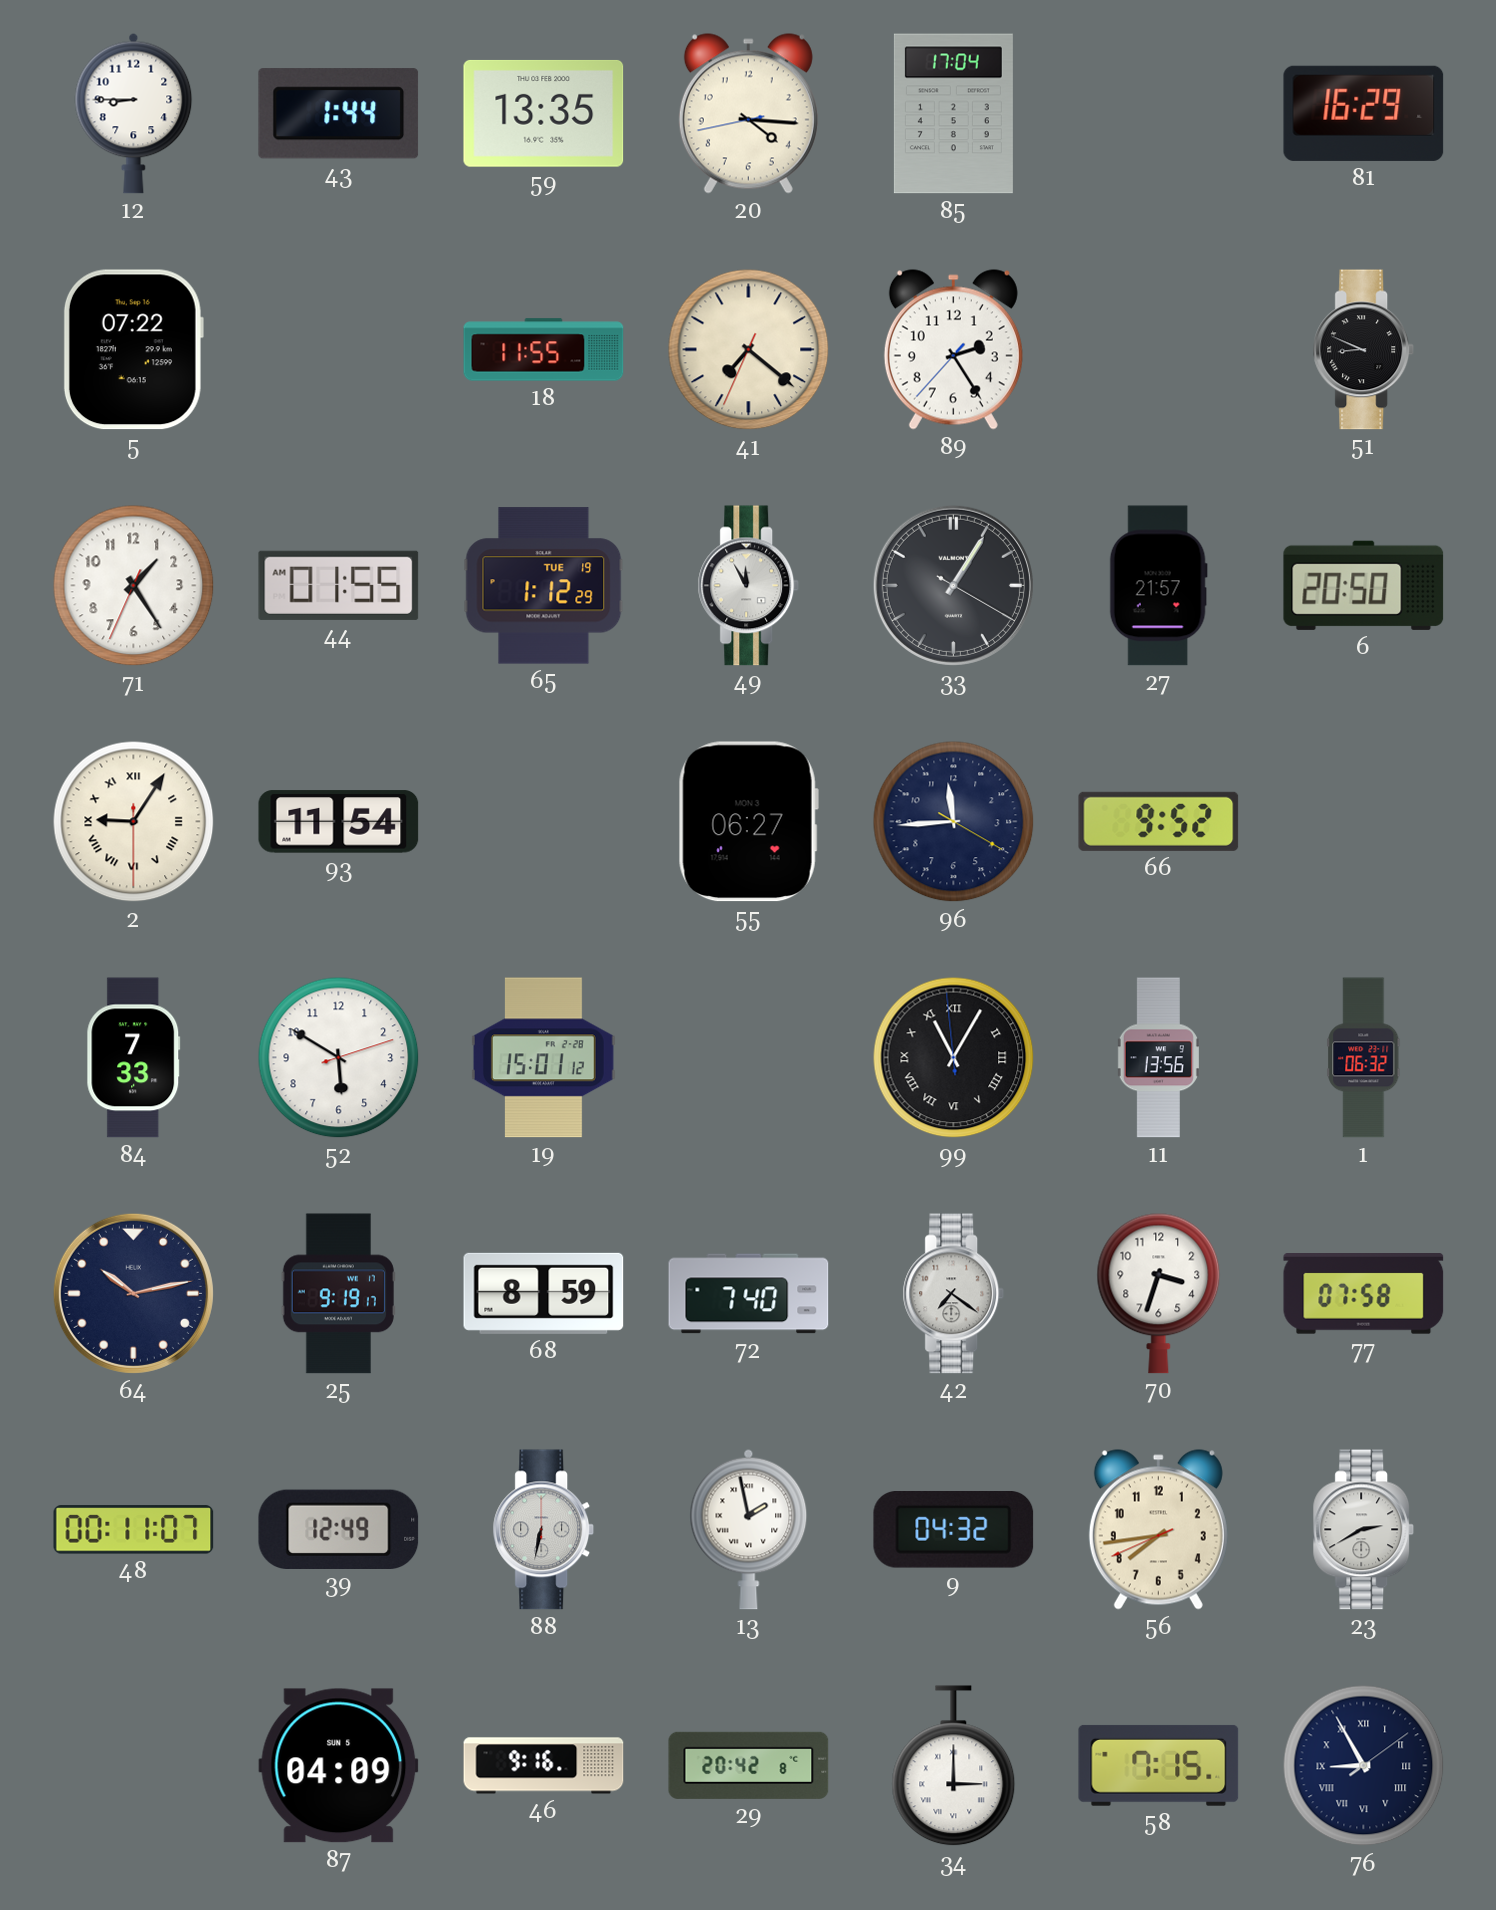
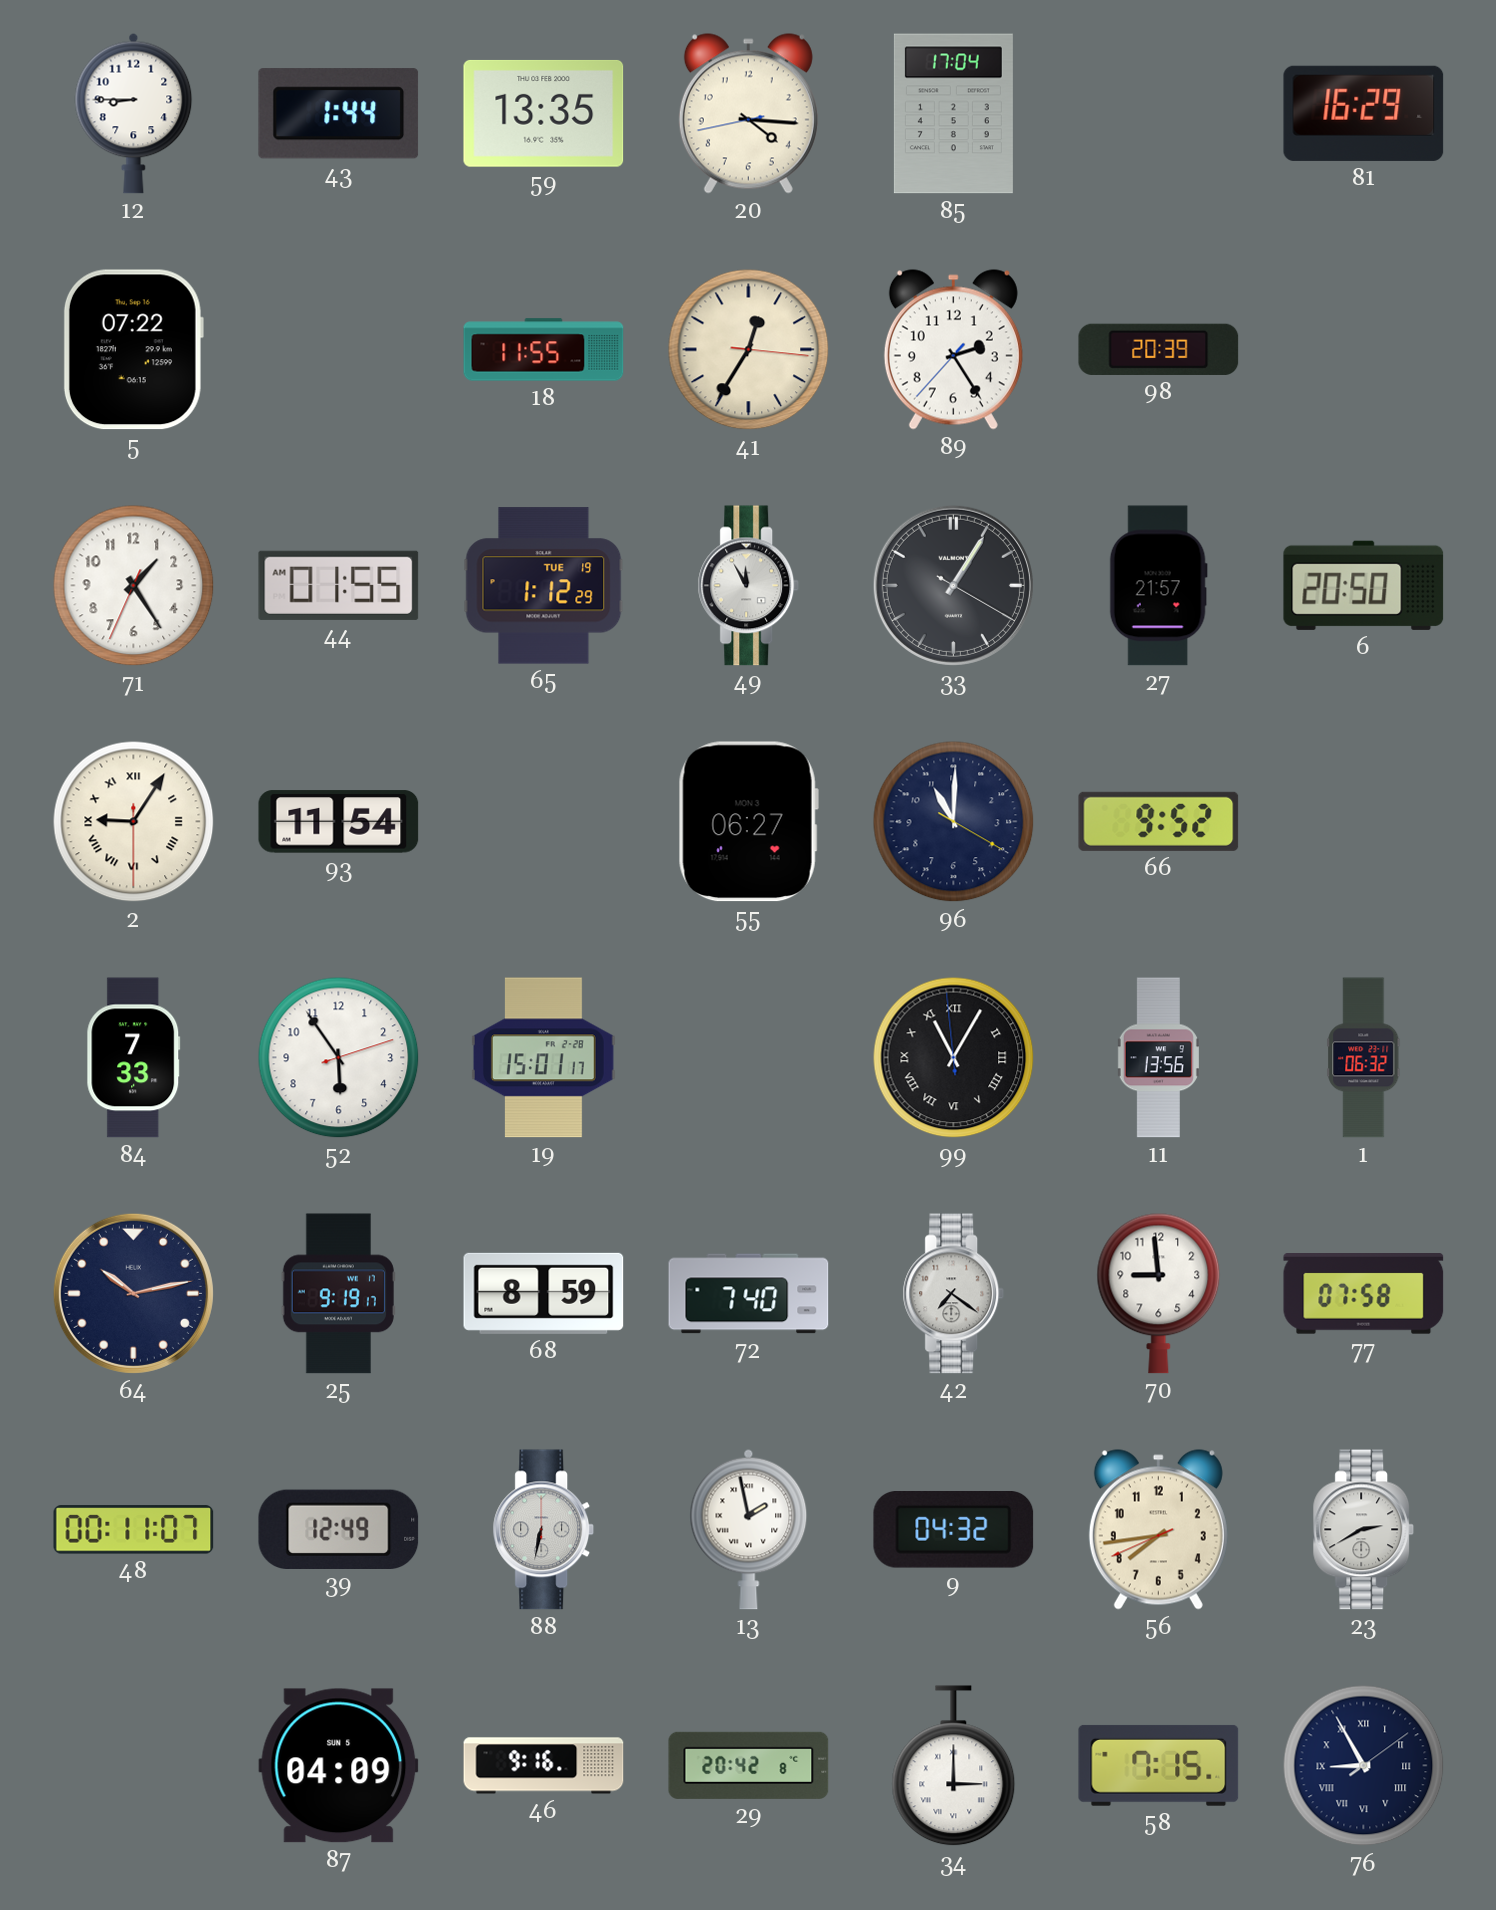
41: 7:21 -> 12:35
98: none -> 20:39
51: 8:49 -> none
96: 11:44 -> 11:00
52: 5:50 -> 5:54
19: 15:01:12 -> 15:01:17
70: 3:33 -> 8:59
